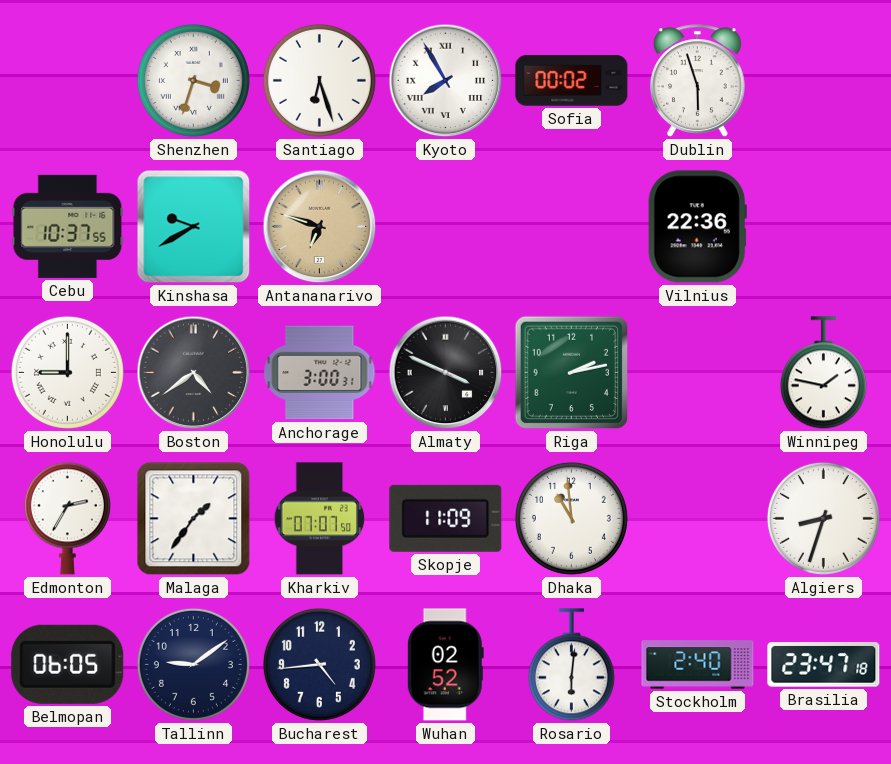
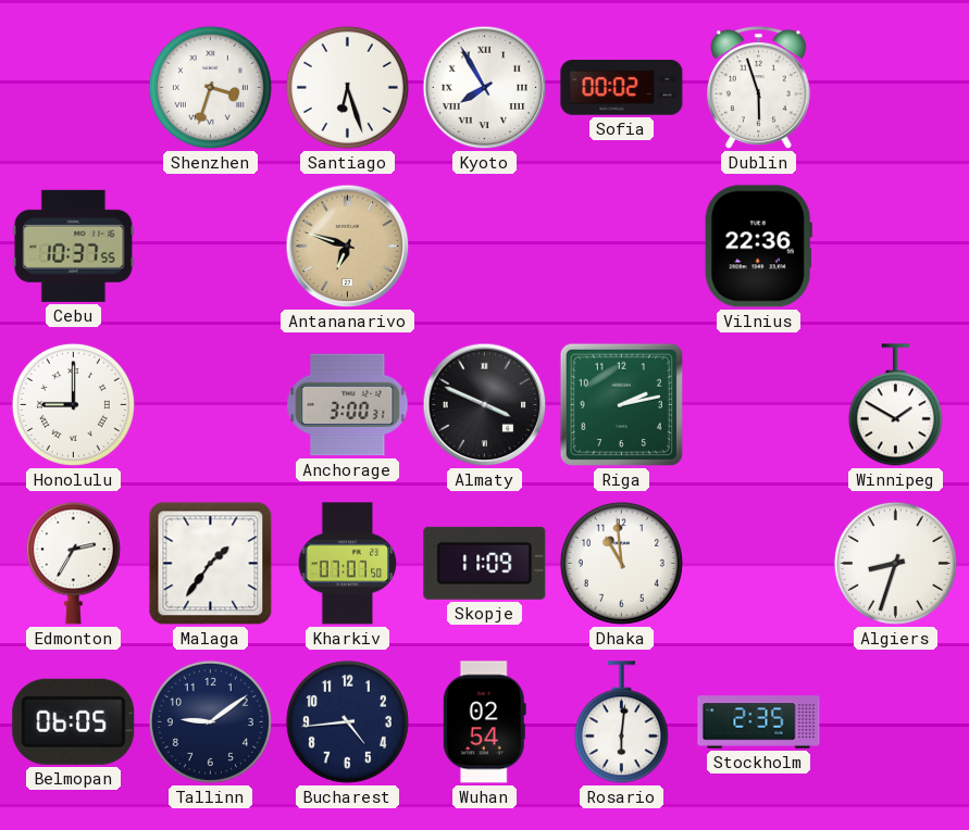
Kinshasa: 9:40 -> none
Boston: 4:39 -> none
Winnipeg: 1:47 -> 1:50
Wuhan: 02:52 -> 02:54
Stockholm: 2:40 -> 2:35
Brasilia: 23:47 -> none
